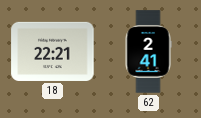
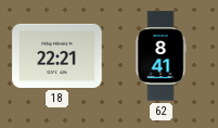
62: 2:41 -> 8:41
